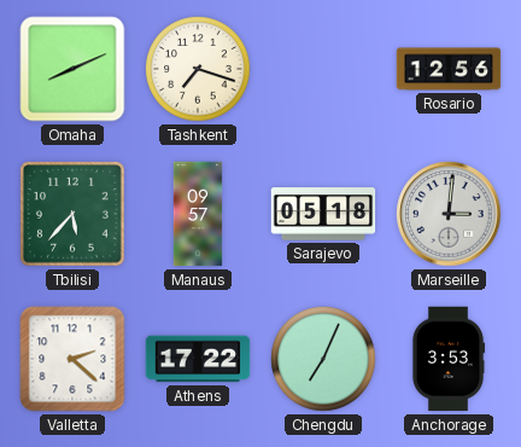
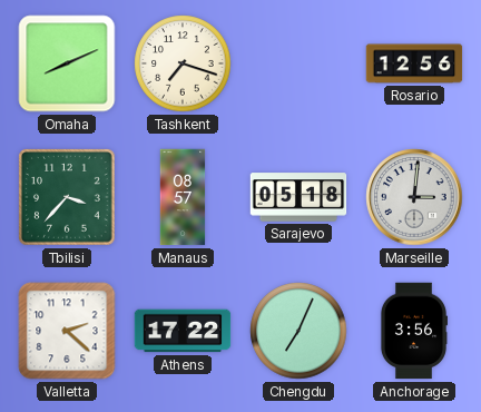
Tbilisi: 5:37 -> 3:37
Manaus: 09:57 -> 08:57
Anchorage: 3:53 -> 3:56
